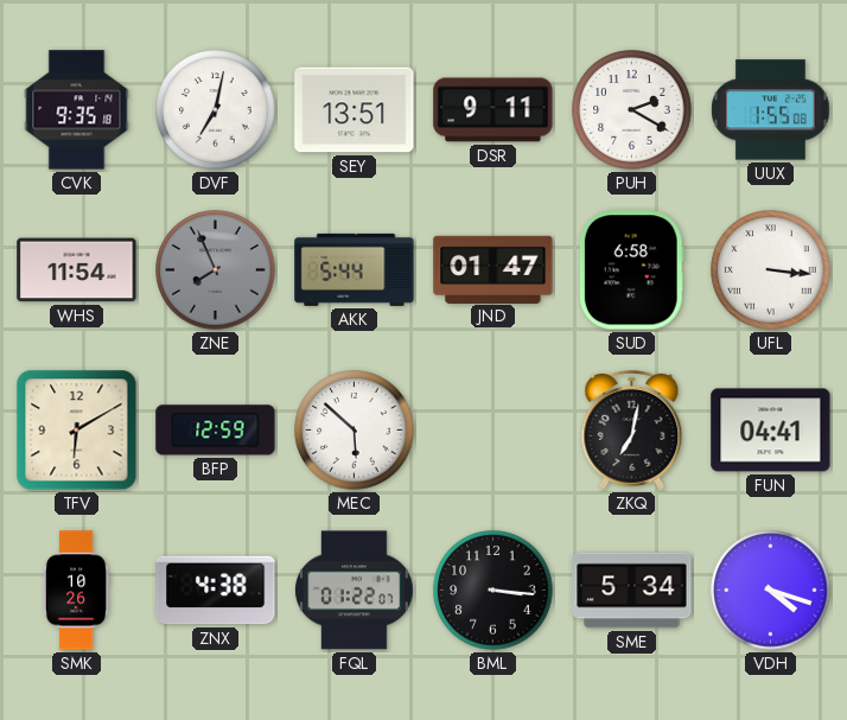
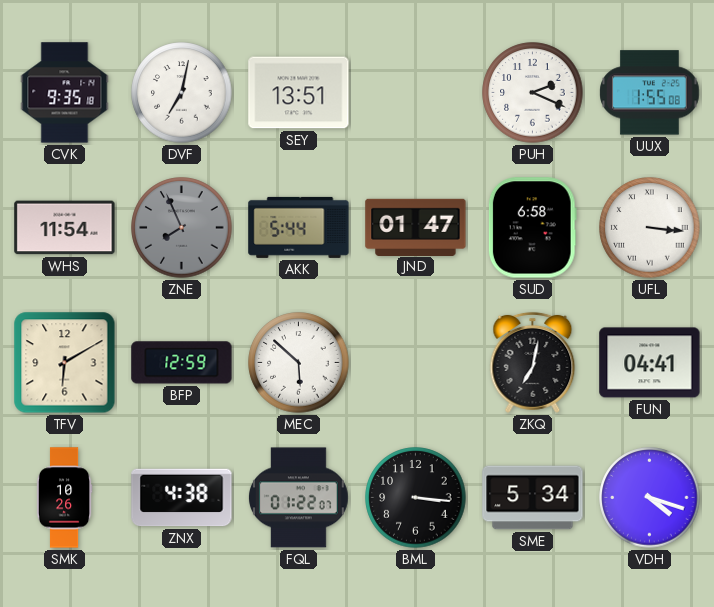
DSR: 9:11 -> none
PUH: 2:20 -> 2:19
